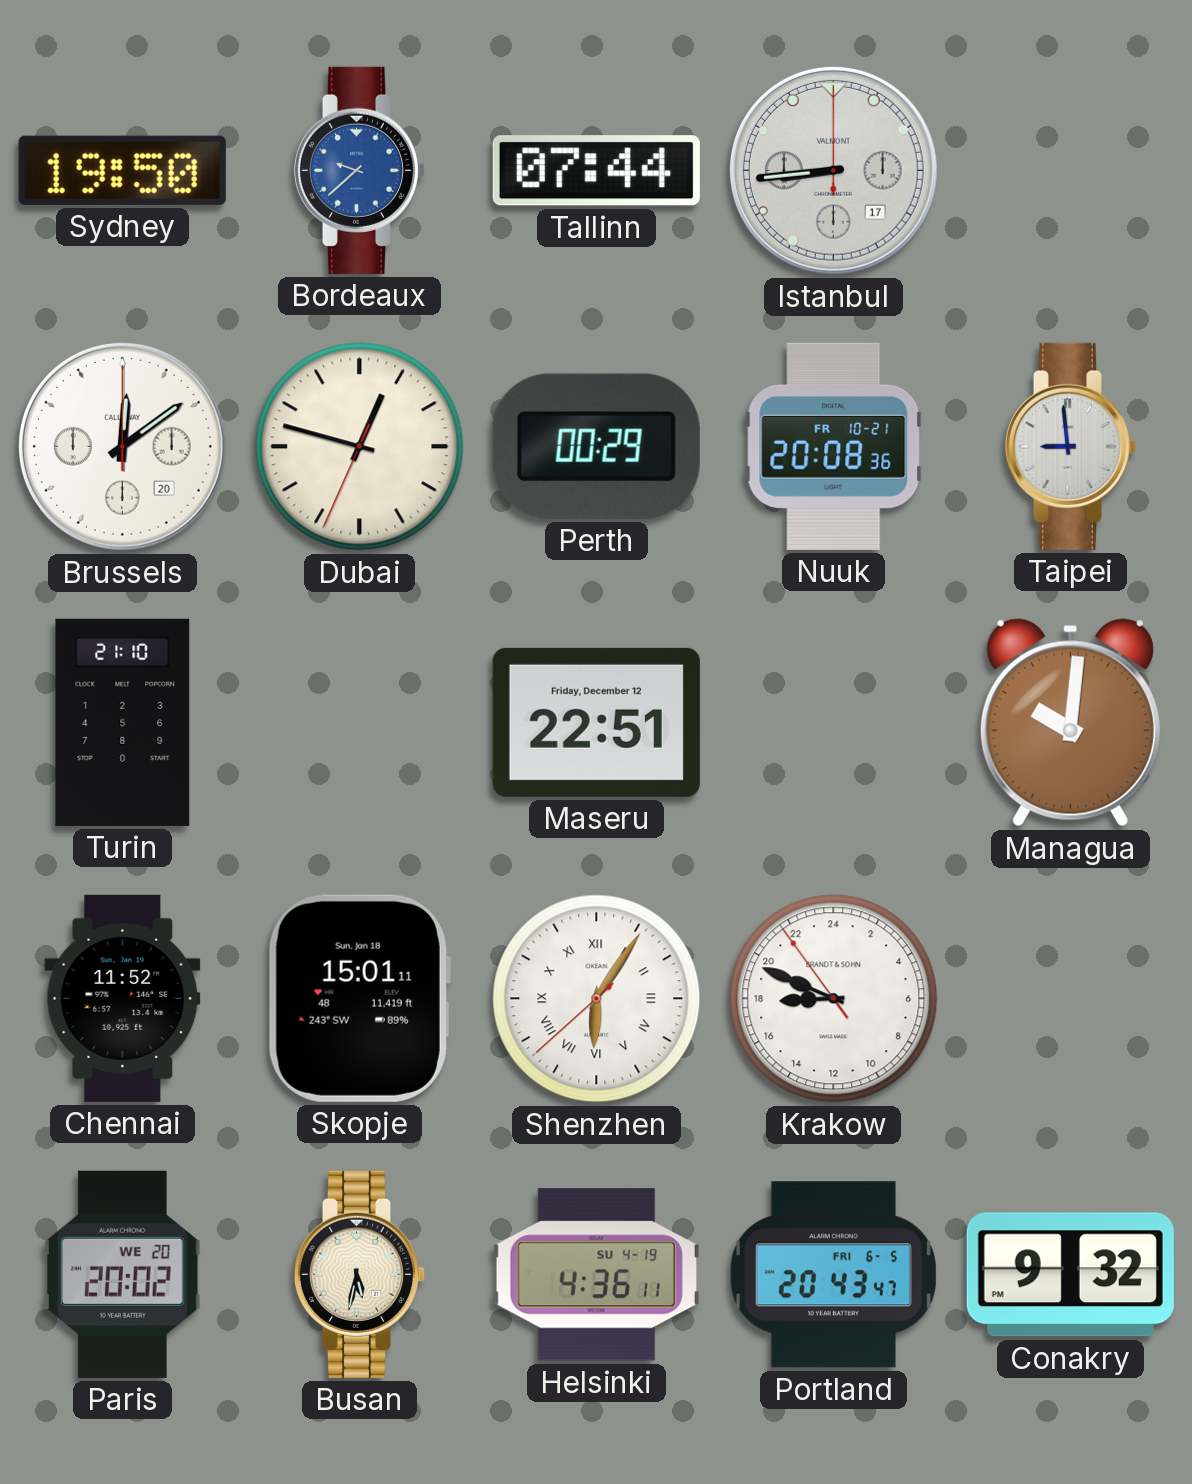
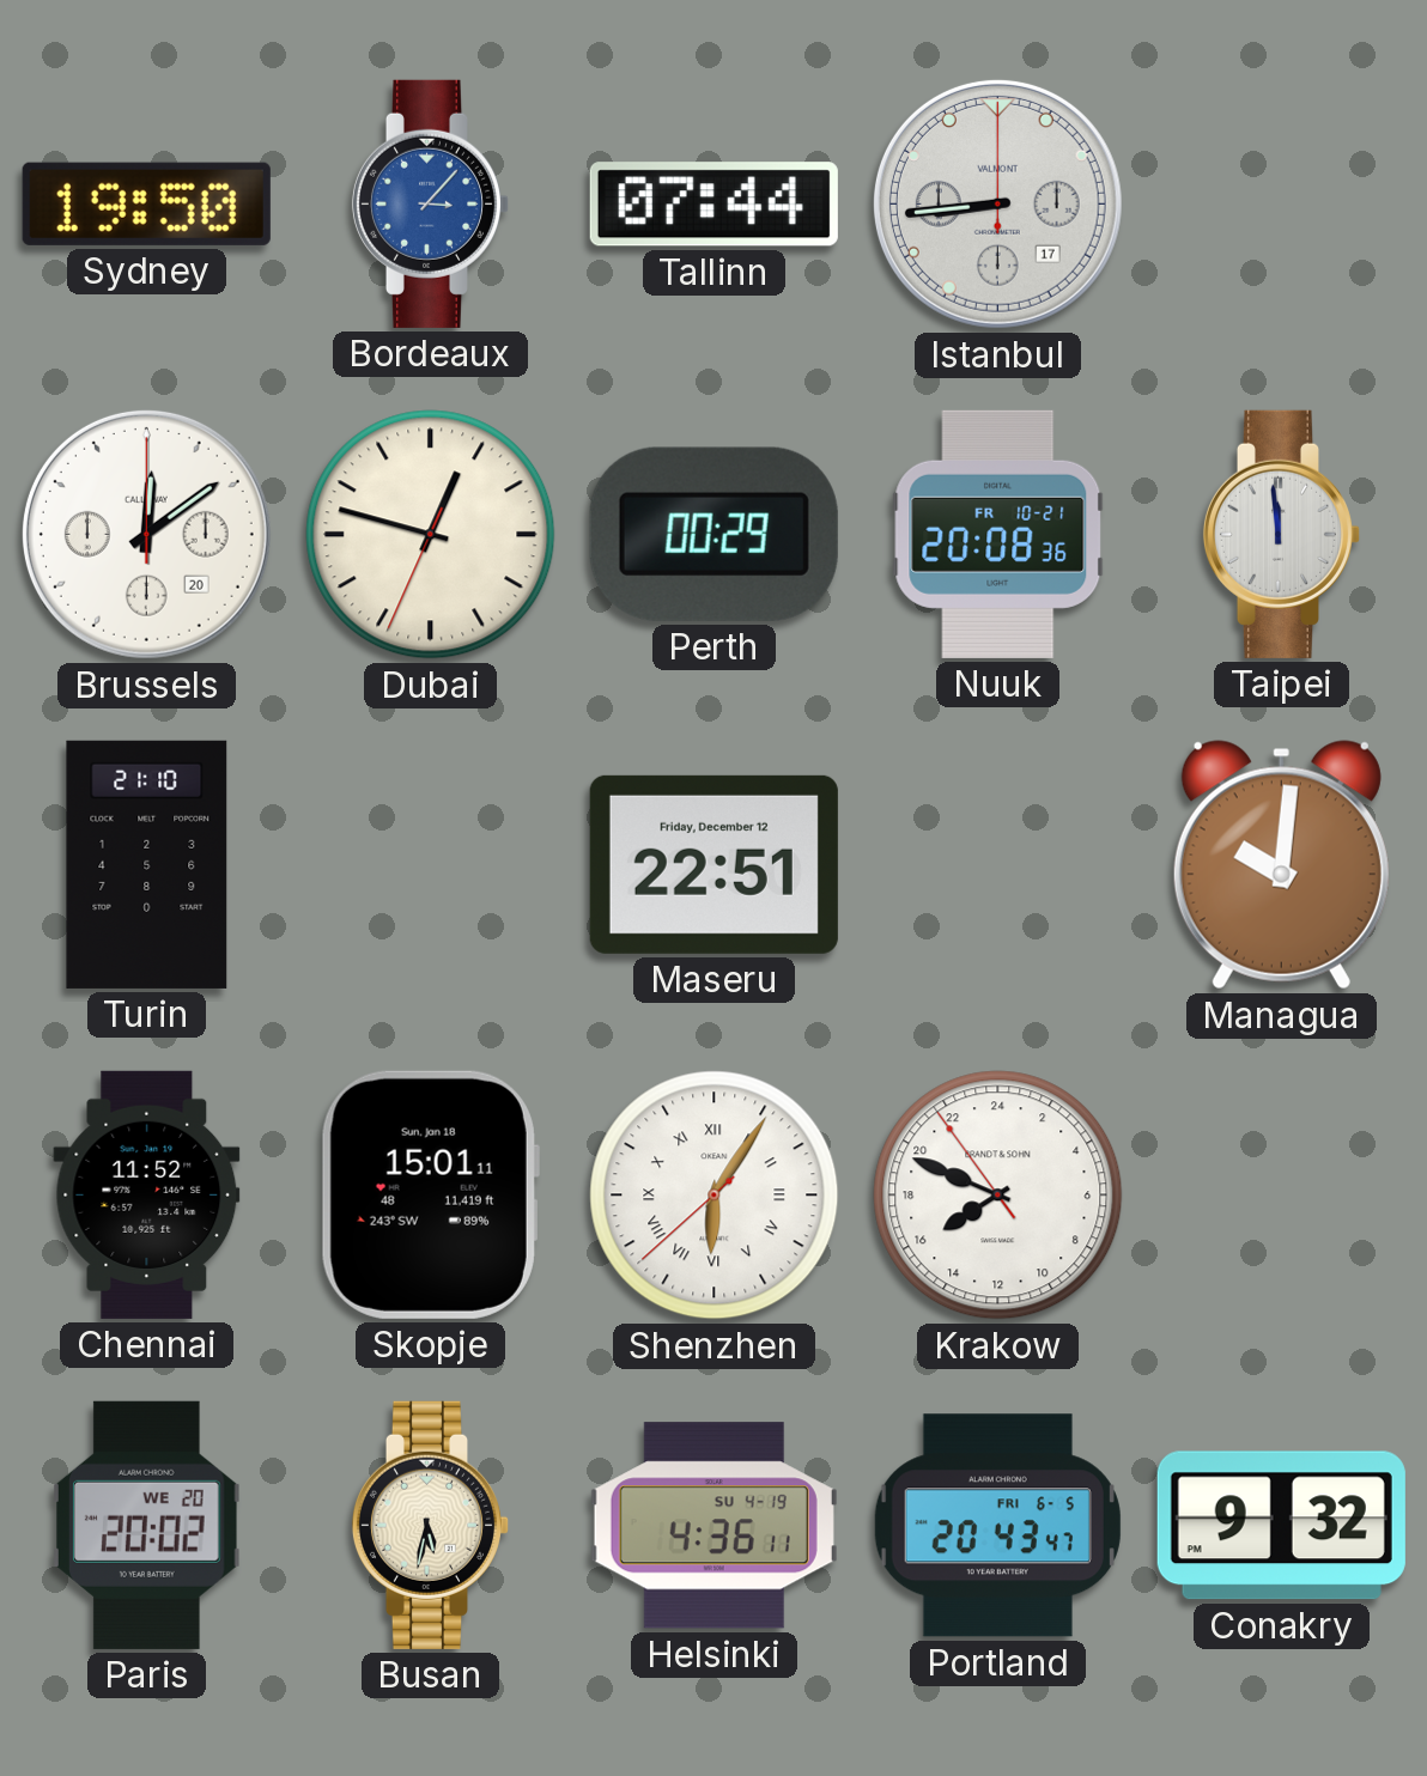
Bordeaux: 9:38 -> 3:07
Taipei: 8:59 -> 11:59
Krakow: 17:48 -> 15:48
